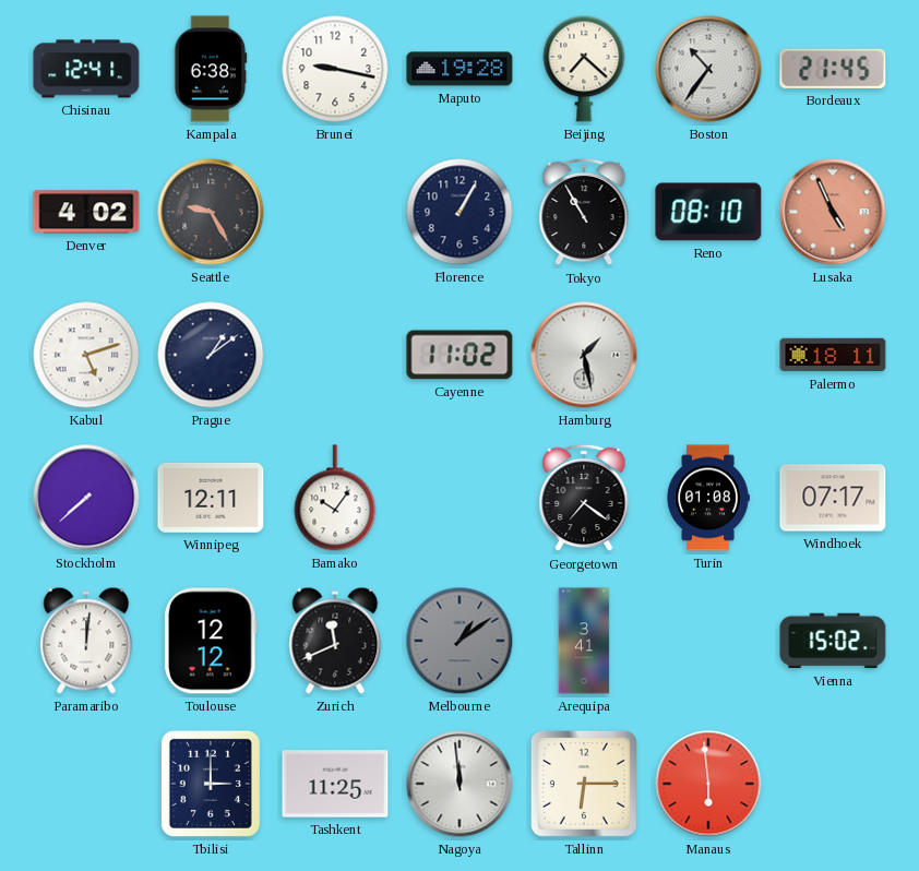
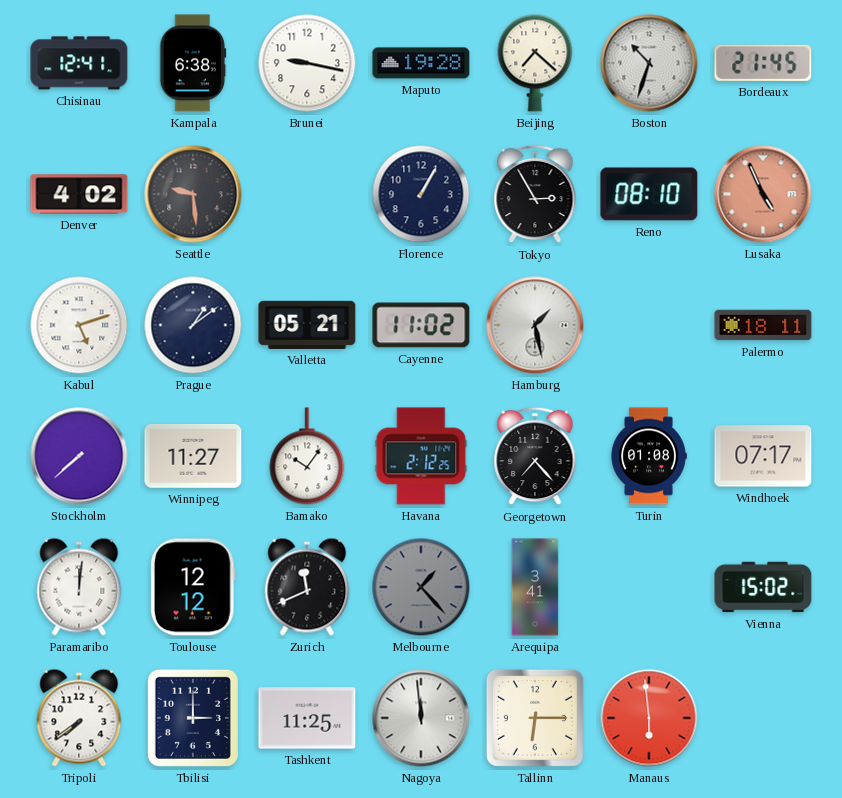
Boston: 10:36 -> 10:33
Seattle: 9:25 -> 9:29
Tokyo: 10:55 -> 2:55
Valletta: none -> 05:21
Winnipeg: 12:11 -> 11:27
Havana: none -> 2:12
Georgetown: 7:21 -> 7:23
Melbourne: 1:09 -> 1:23
Tripoli: none -> 7:39
